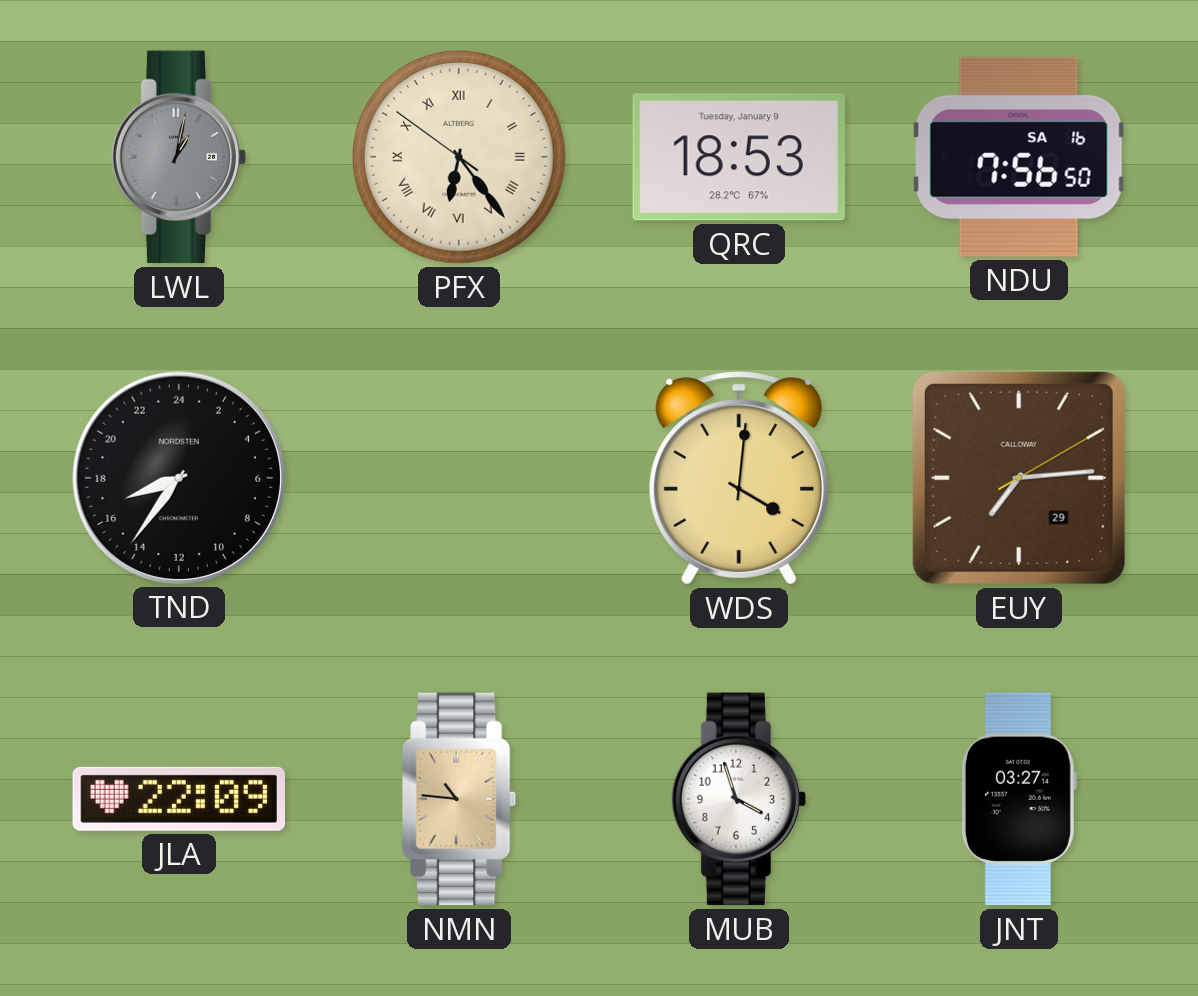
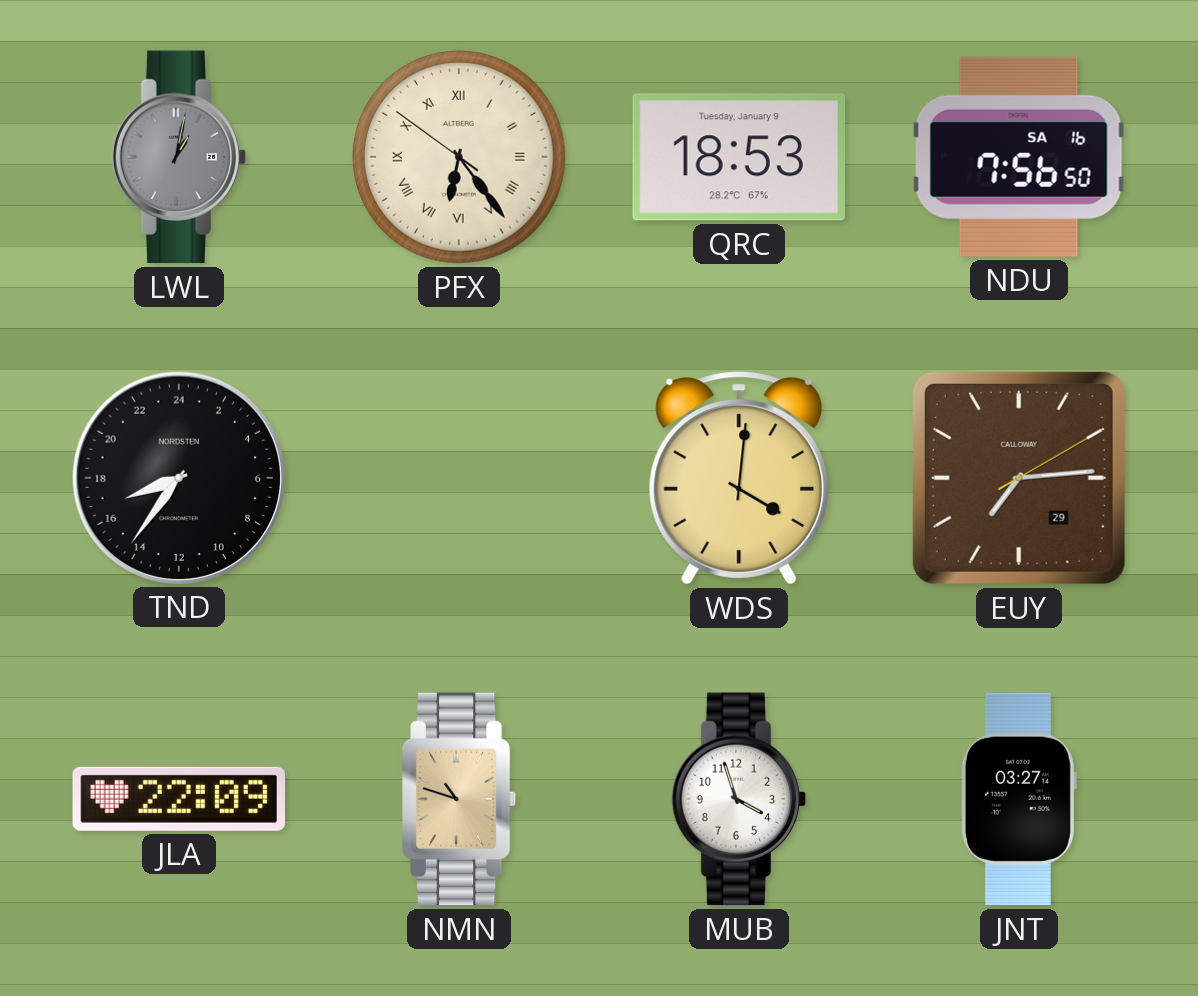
NMN: 10:46 -> 10:48
